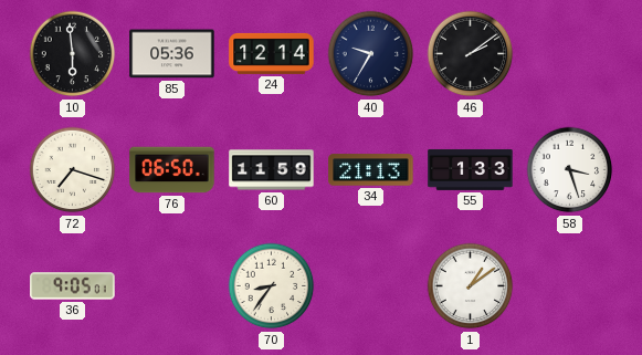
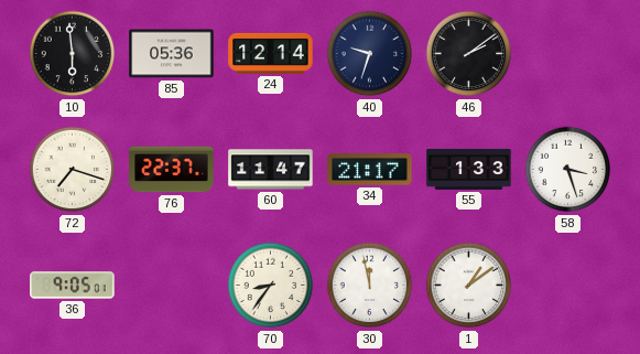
40: 9:35 -> 9:33
76: 06:50 -> 22:37
60: 11:59 -> 11:47
34: 21:13 -> 21:17
30: none -> 11:58
